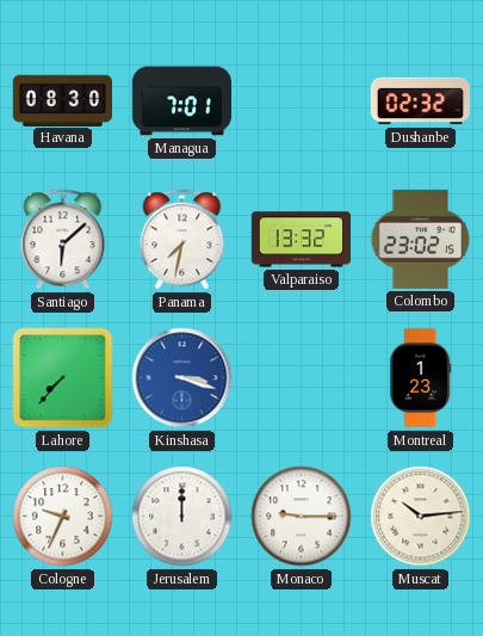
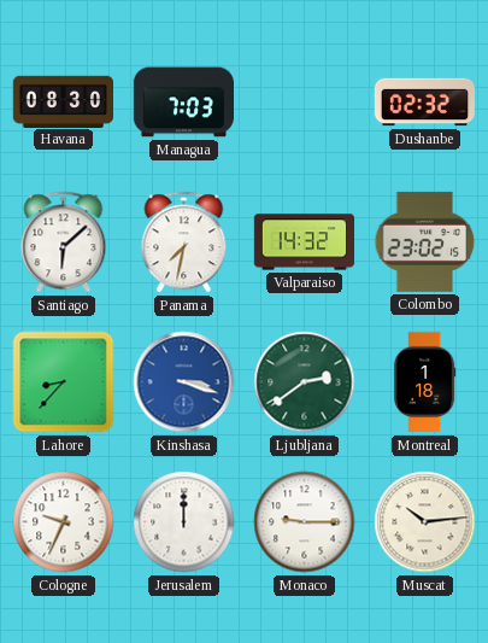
Managua: 7:01 -> 7:03
Valparaiso: 13:32 -> 14:32
Lahore: 7:37 -> 8:37
Ljubljana: none -> 2:39
Montreal: 1:23 -> 1:18
